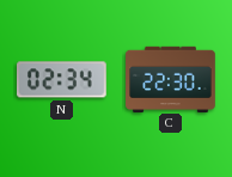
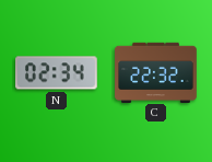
C: 22:30 -> 22:32
